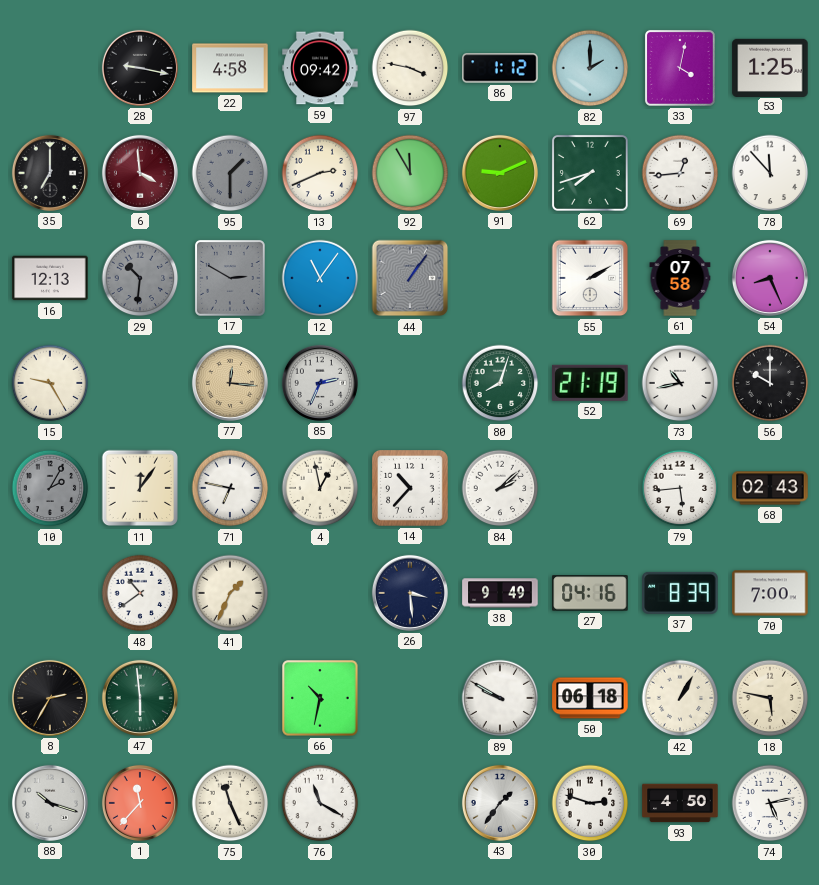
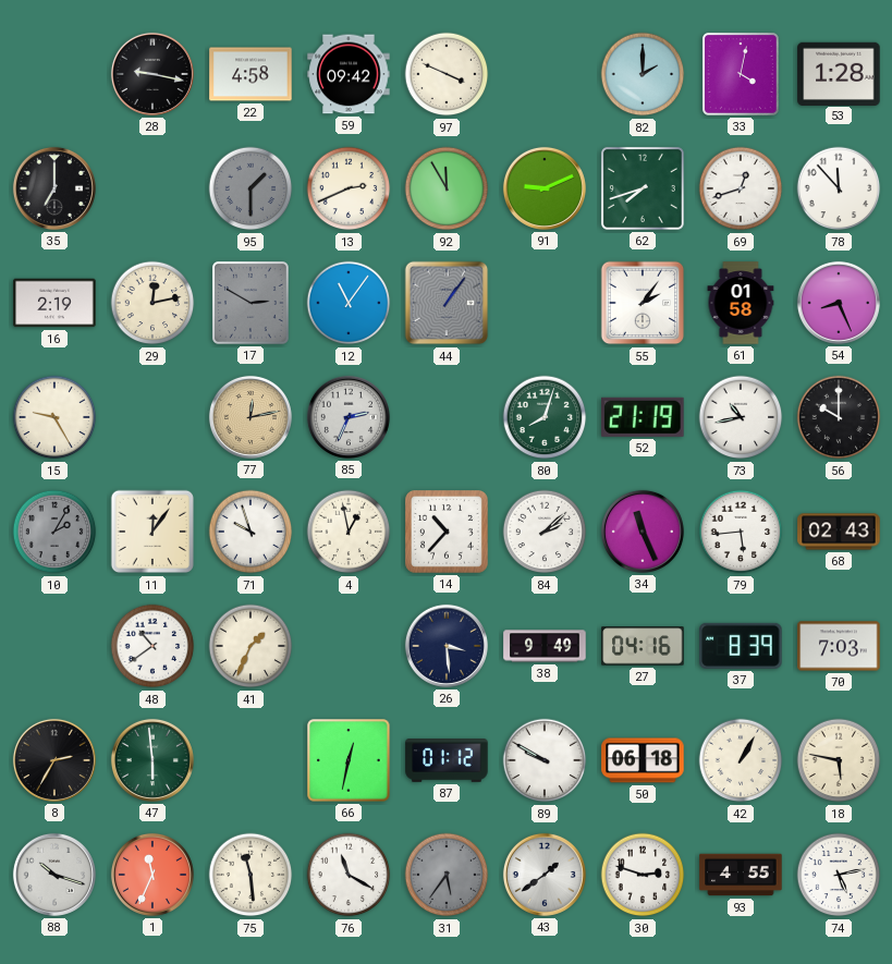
97: 3:47 -> 3:49
86: 1:12 -> none
53: 1:25 -> 1:28
6: 3:59 -> none
69: 12:44 -> 12:42
16: 12:13 -> 2:19
29: 10:31 -> 12:13
29 dial: grey -> cream
55: 2:10 -> 2:06
61: 07:58 -> 01:58
77: 12:16 -> 12:13
71: 6:47 -> 9:57
34: none -> 11:26
70: 7:00 -> 7:03
66: 10:32 -> 12:32
87: none -> 01:12
1: 11:37 -> 11:34
75: 11:26 -> 11:29
31: none -> 5:36
43: 1:36 -> 1:39
93: 4:50 -> 4:55
